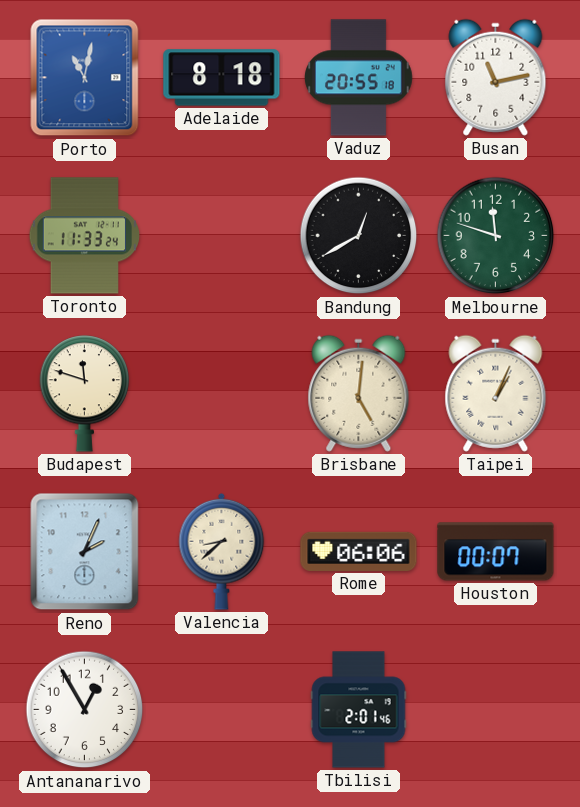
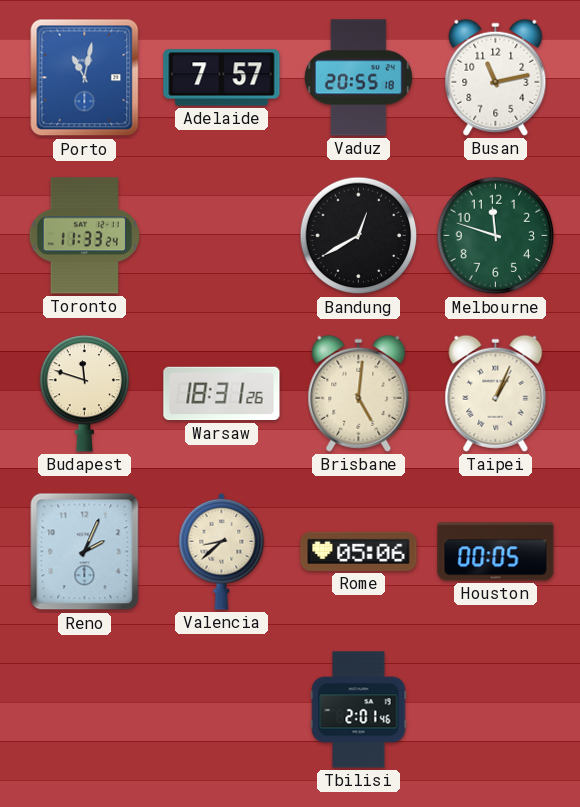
Adelaide: 8:18 -> 7:57
Warsaw: none -> 18:31
Rome: 06:06 -> 05:06
Houston: 00:07 -> 00:05
Antananarivo: 12:55 -> none
